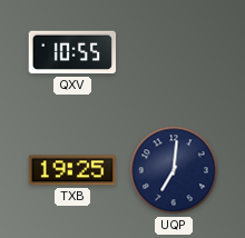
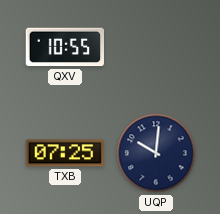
TXB: 19:25 -> 07:25
UQP: 7:01 -> 10:01
